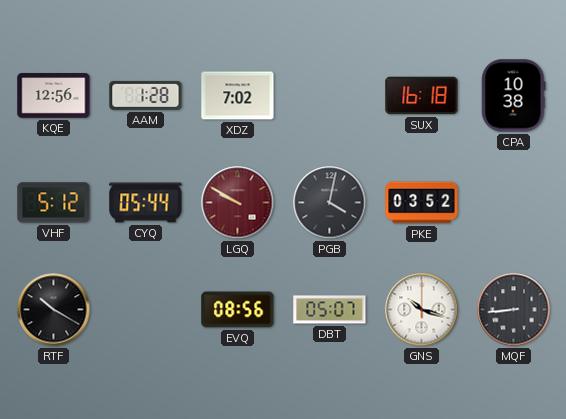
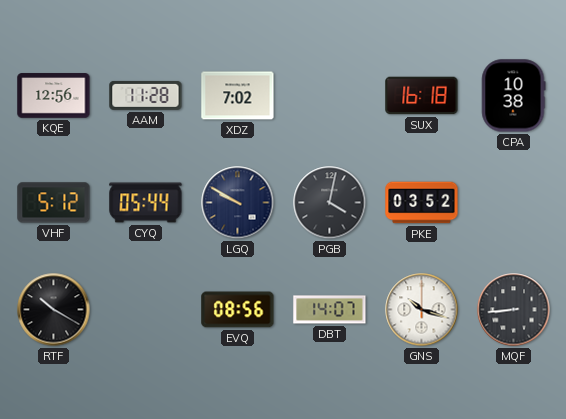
AAM: 1:28 -> 11:28
LGQ dial: burgundy -> navy
DBT: 05:07 -> 14:07
